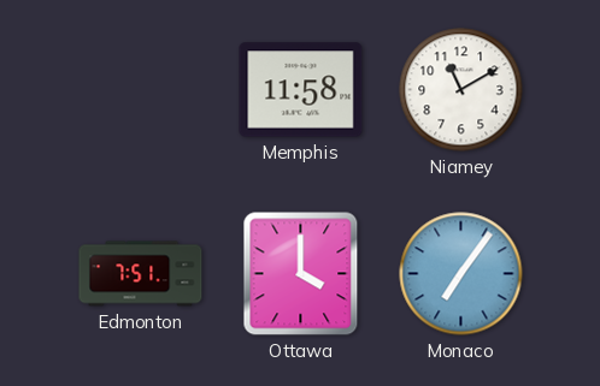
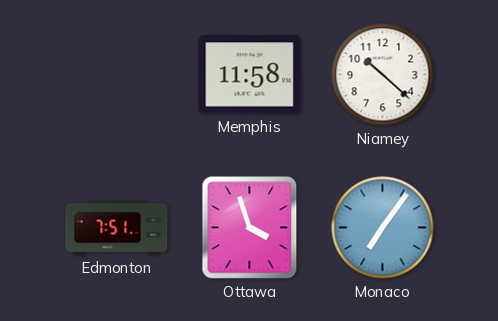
Niamey: 11:10 -> 10:22
Ottawa: 4:00 -> 3:57
